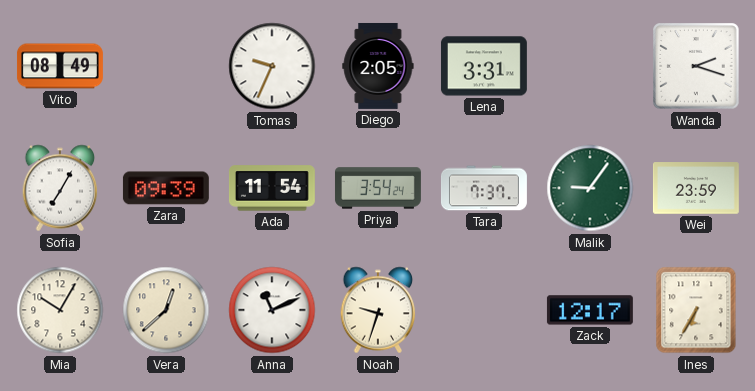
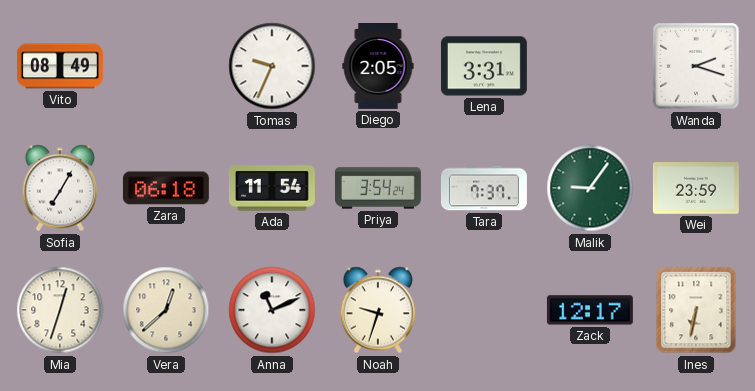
Zara: 09:39 -> 06:18
Mia: 10:05 -> 12:33
Ines: 6:35 -> 6:32
